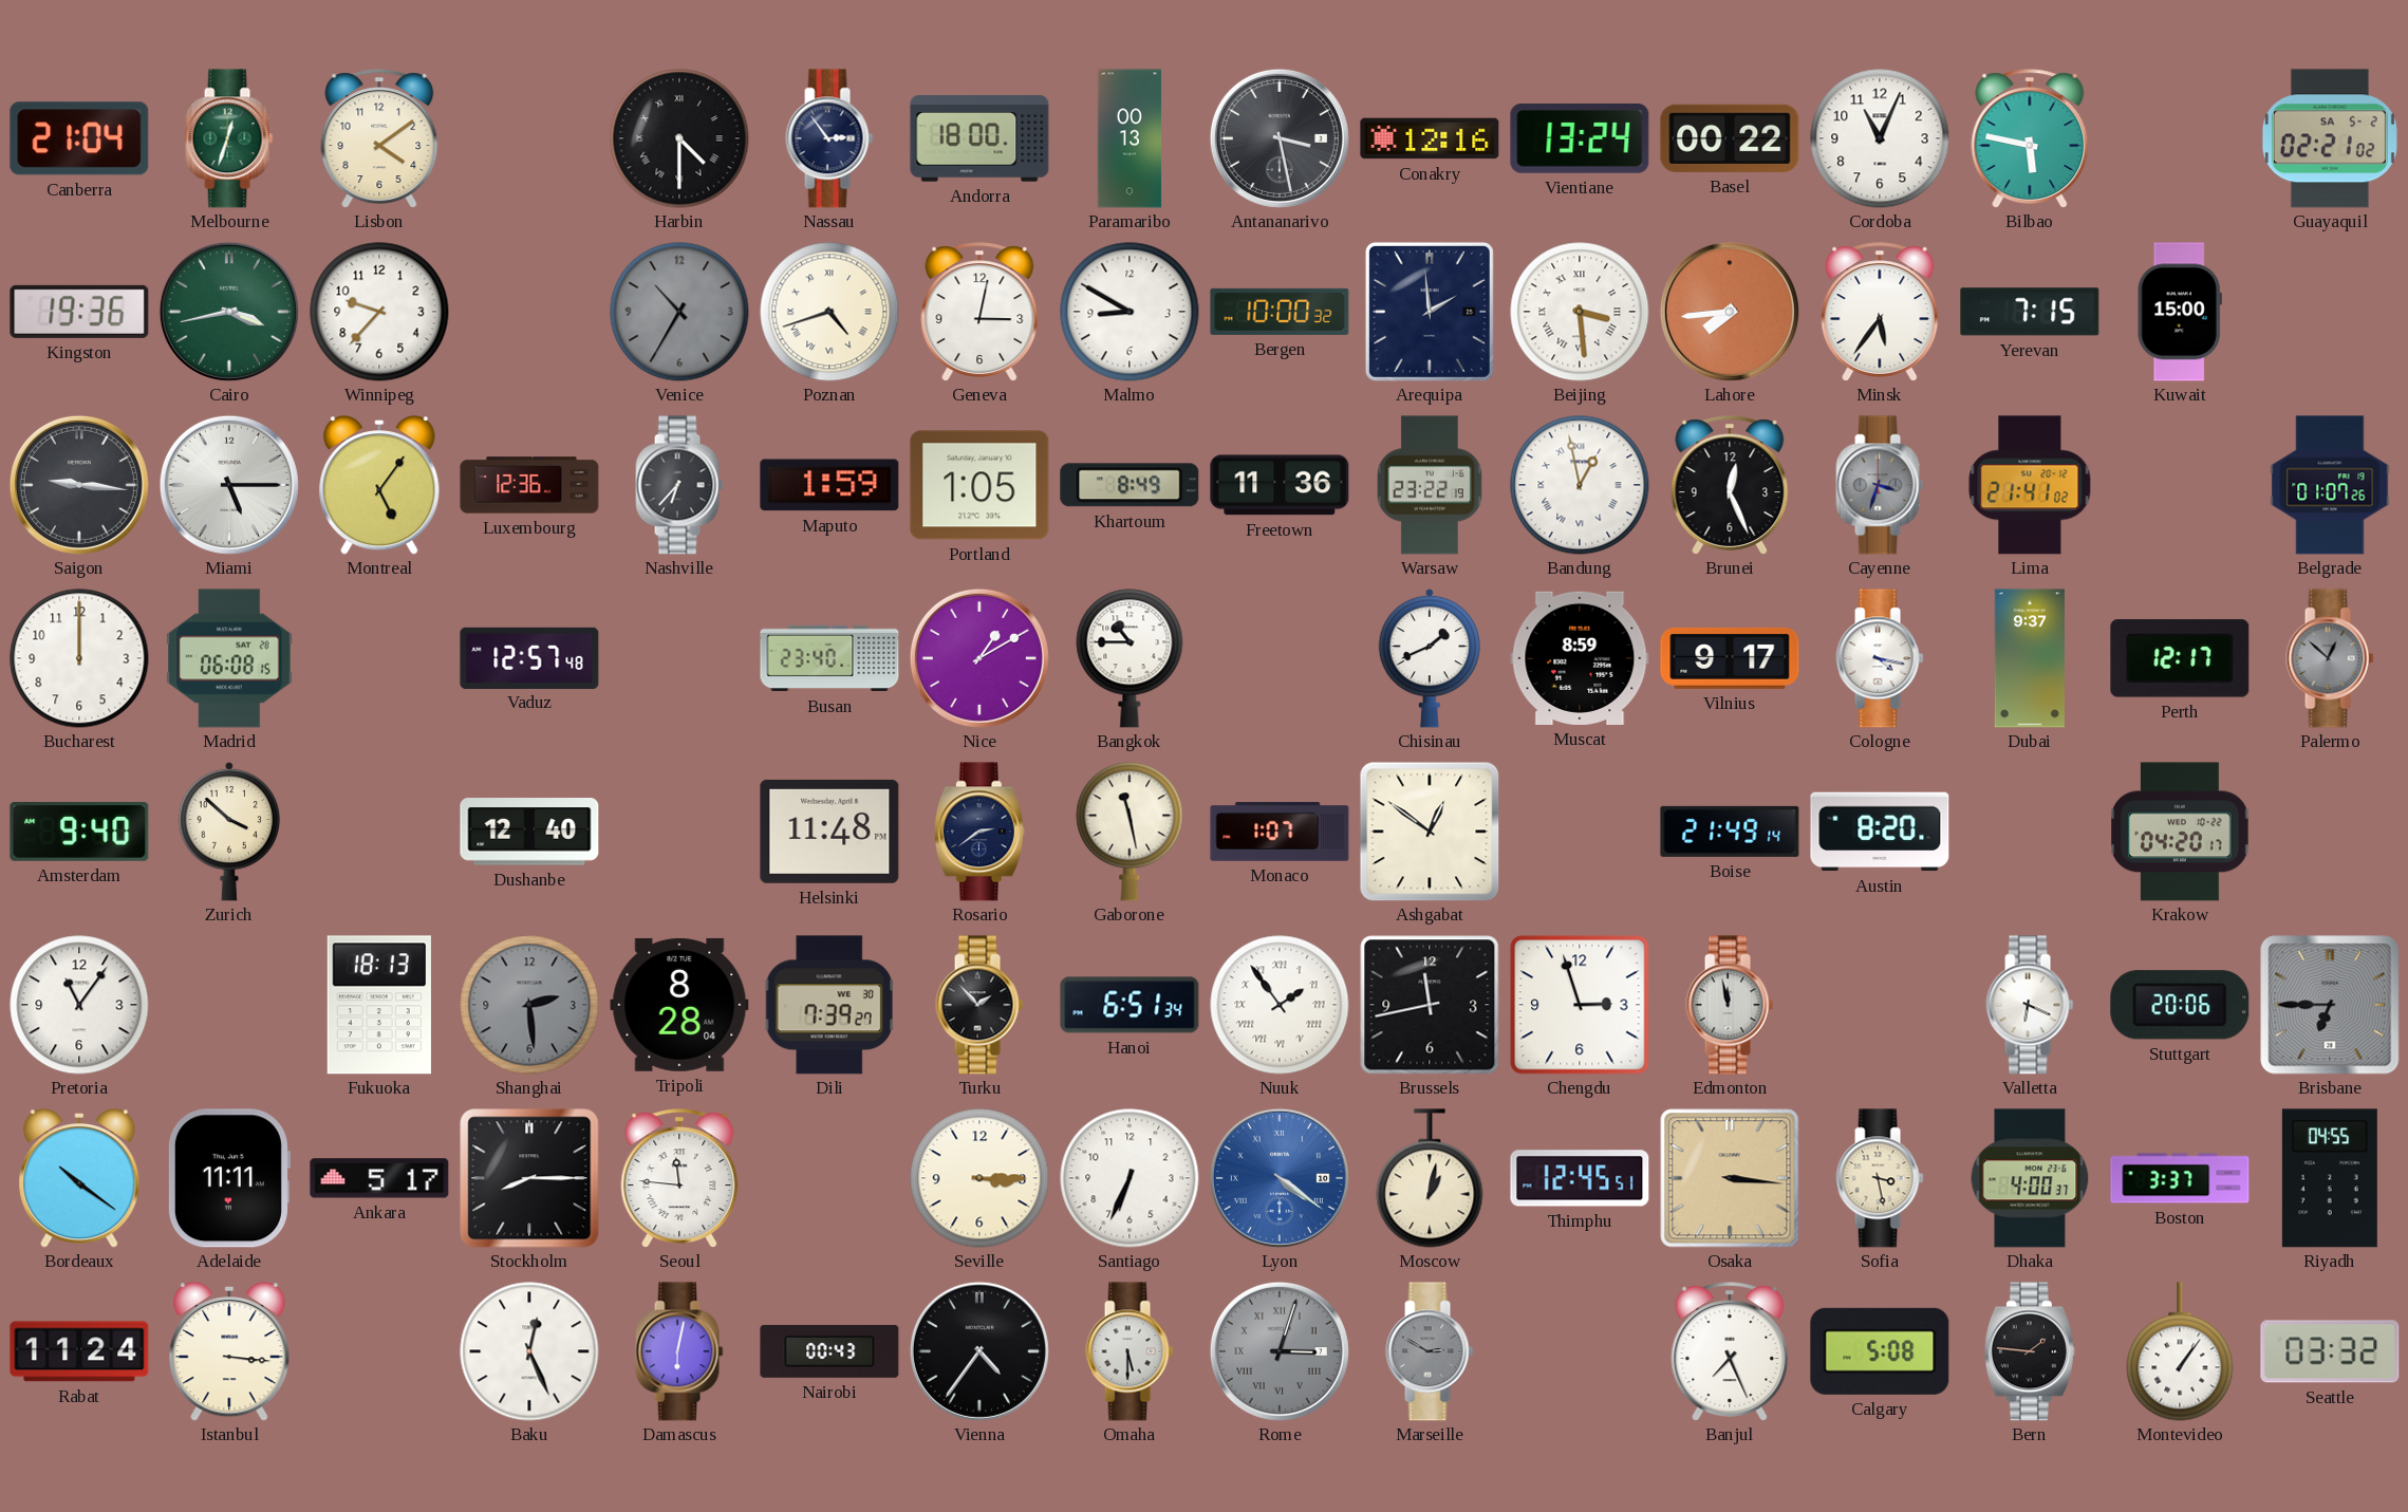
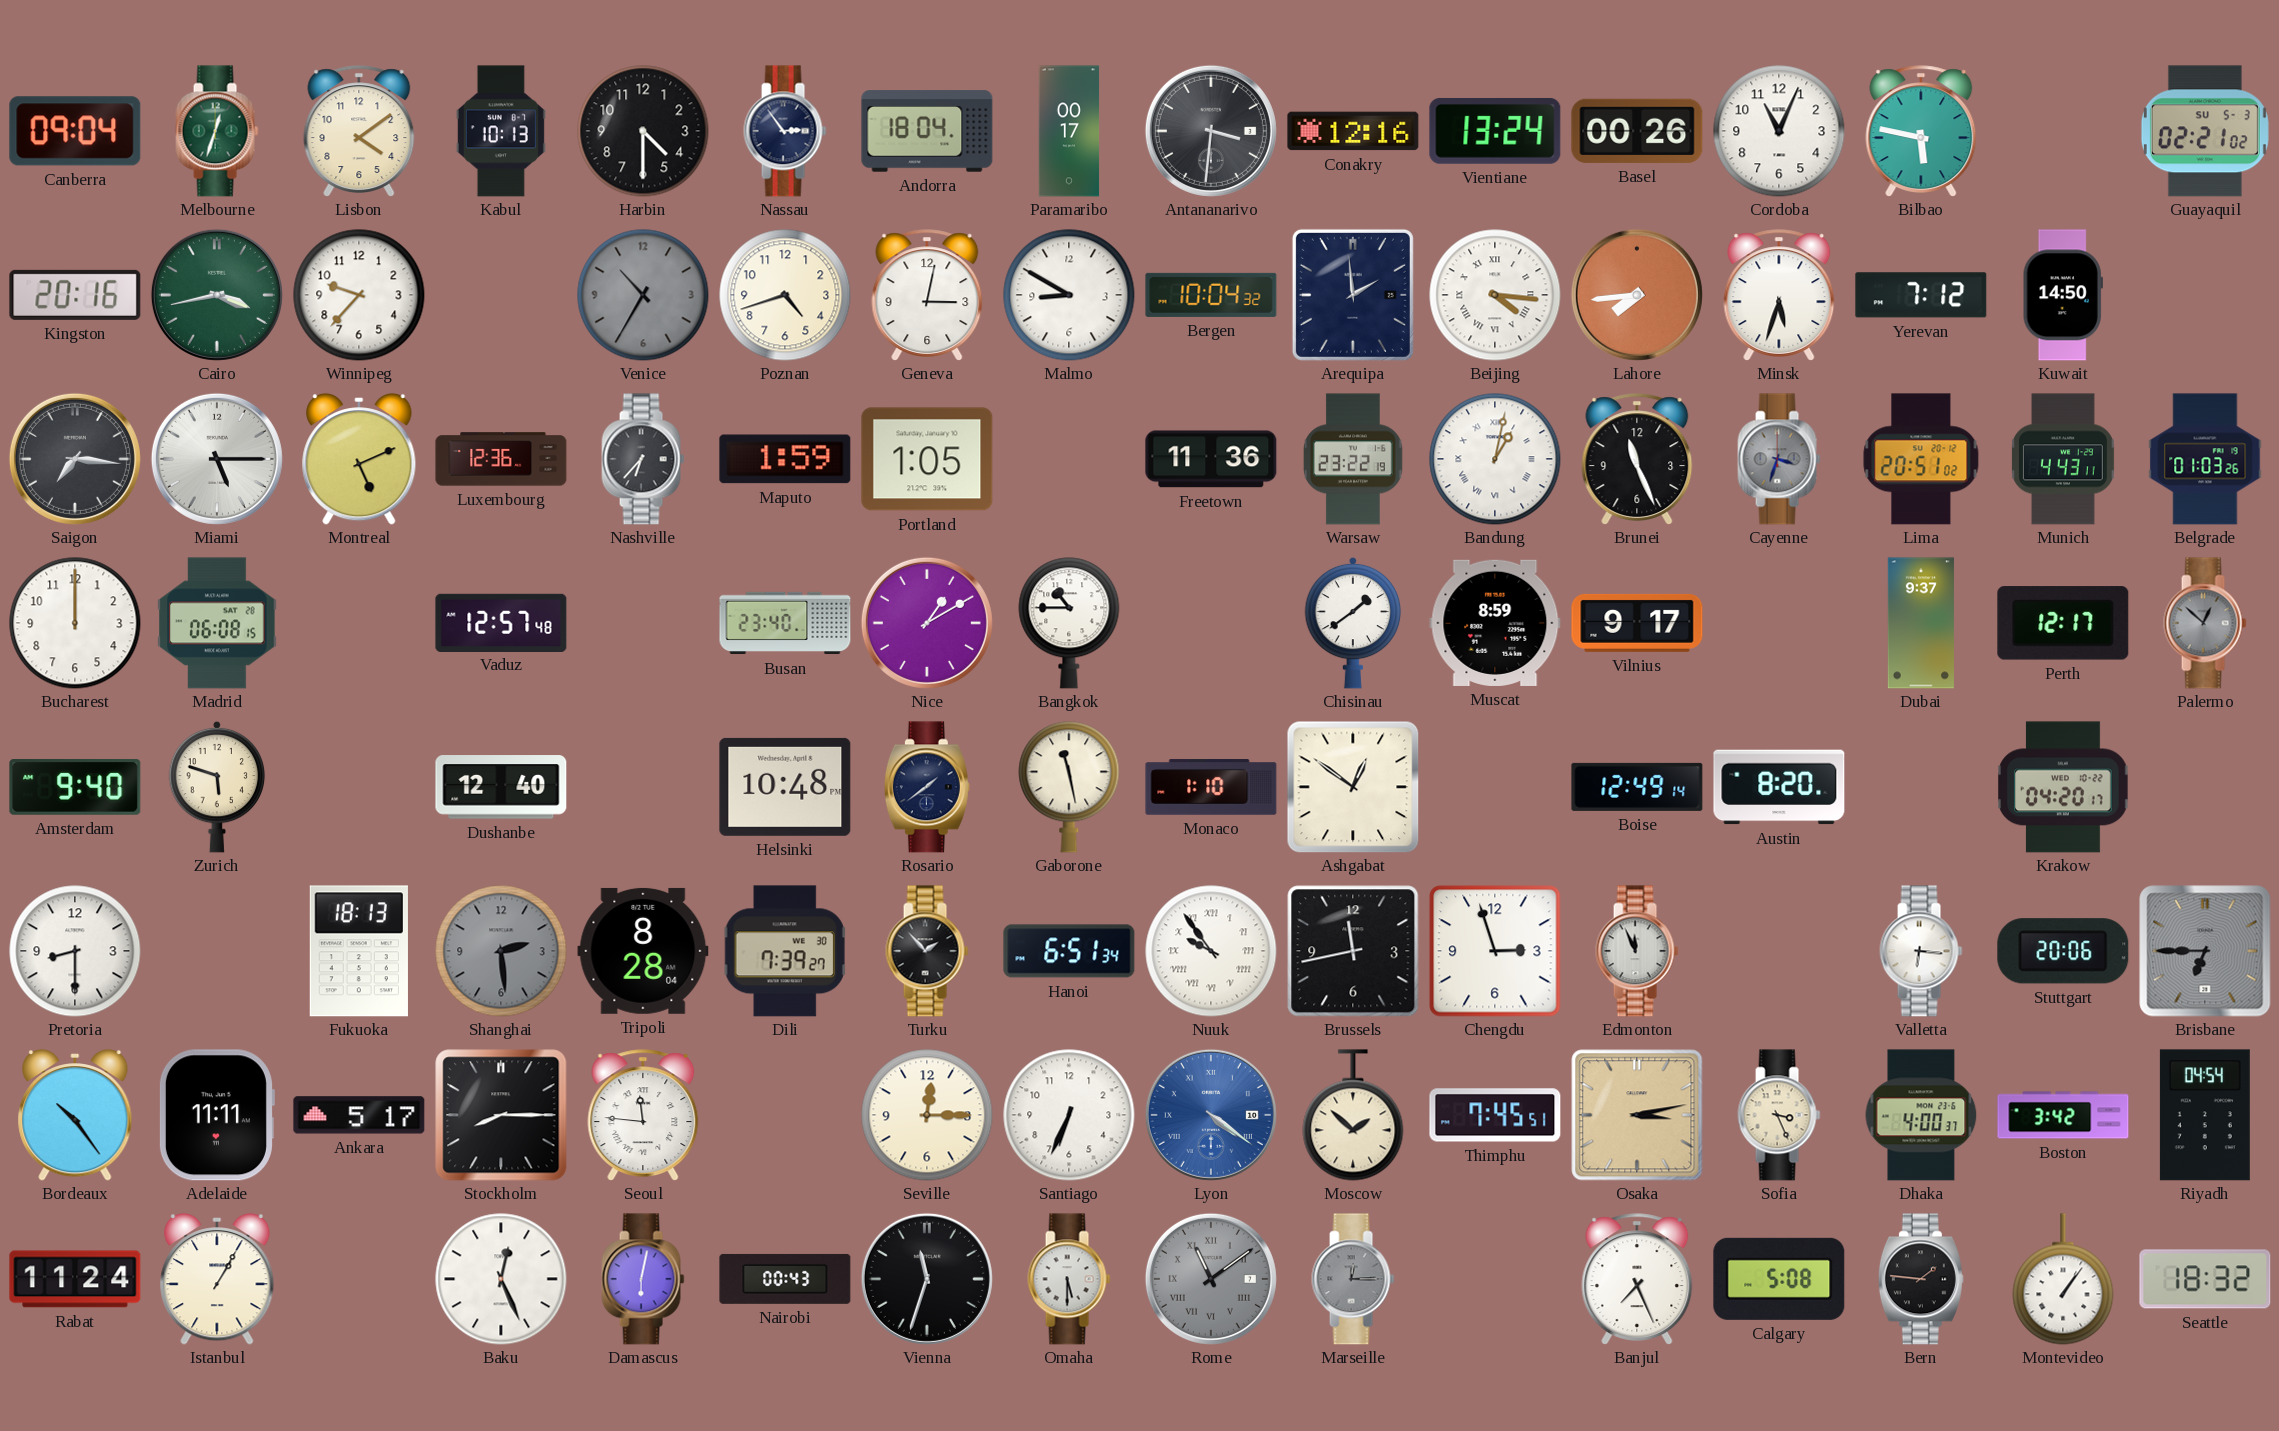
Canberra: 21:04 -> 09:04
Kabul: none -> 10:13
Harbin numerals: Roman -> Arabic
Andorra: 18:00 -> 18:04
Paramaribo: 00:13 -> 00:17
Antananarivo: 3:28 -> 3:31
Basel: 00:22 -> 00:26
Guayaquil date: SA 5-2 -> SU 5-3
Kingston: 19:36 -> 20:16
Poznan numerals: Roman -> Arabic
Bergen: 10:00 -> 10:04
Beijing: 3:29 -> 4:16
Minsk: 5:36 -> 5:33
Yerevan: 7:15 -> 7:12
Kuwait: 15:00 -> 14:50
Saigon: 9:16 -> 7:16
Montreal: 5:06 -> 5:11
Khartoum: 8:49 -> none
Bandung: 12:58 -> 1:02
Brunei: 12:26 -> 11:26
Lima: 21:41 -> 20:51
Munich: none -> 4:43
Belgrade: 01:07 -> 01:03
Chisinau: 1:41 -> 1:39
Cologne: 4:17 -> none
Zurich: 3:52 -> 5:48
Helsinki: 11:48 -> 10:48
Rosario: 2:39 -> 1:39
Monaco: 1:07 -> 1:10
Boise: 21:49 -> 12:49
Pretoria: 11:06 -> 8:30
Nuuk: 1:54 -> 9:54
Edmonton: 11:58 -> 11:56
Valletta: 6:19 -> 6:16
Bordeaux: 10:21 -> 10:24
Seville: 3:15 -> 12:15
Moscow: 1:02 -> 1:52
Thimphu: 12:45 -> 7:45
Osaka: 3:16 -> 3:13
Sofia: 3:28 -> 3:26
Boston: 3:37 -> 3:42
Riyadh: 04:55 -> 04:54
Istanbul: 3:16 -> 1:05
Vienna: 4:36 -> 11:33
Rome: 3:03 -> 11:09
Marseille: 2:50 -> 12:15
Seattle: 03:32 -> 18:32
